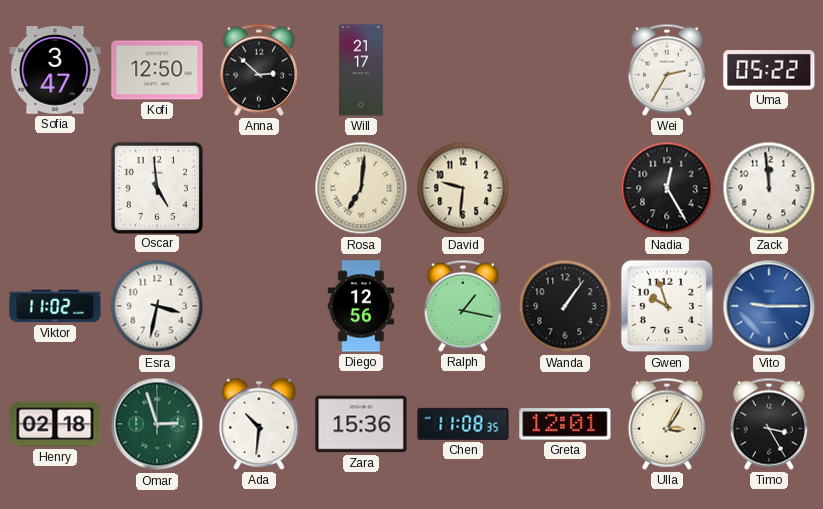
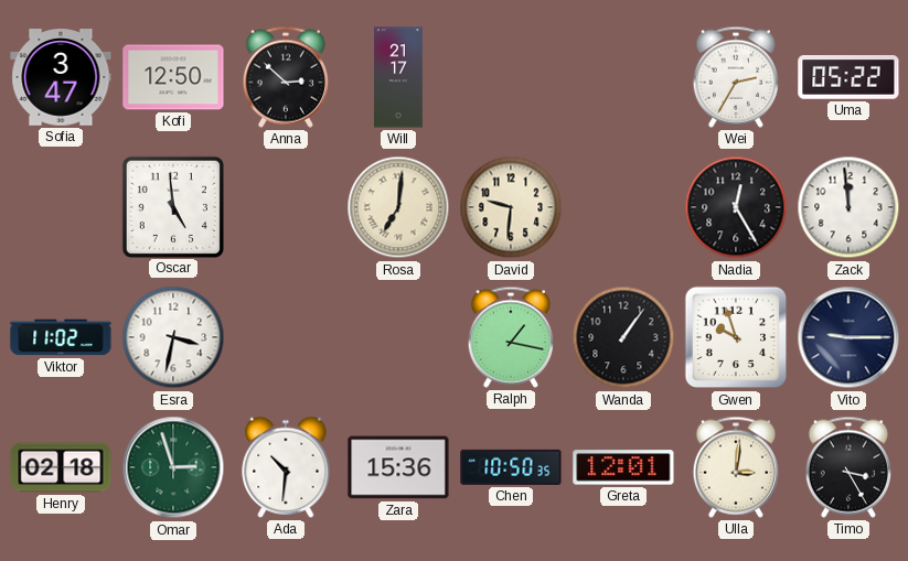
Diego: 12:56 -> none
Vito dial: blue -> navy
Chen: 11:08 -> 10:50
Ulla: 3:05 -> 3:01
